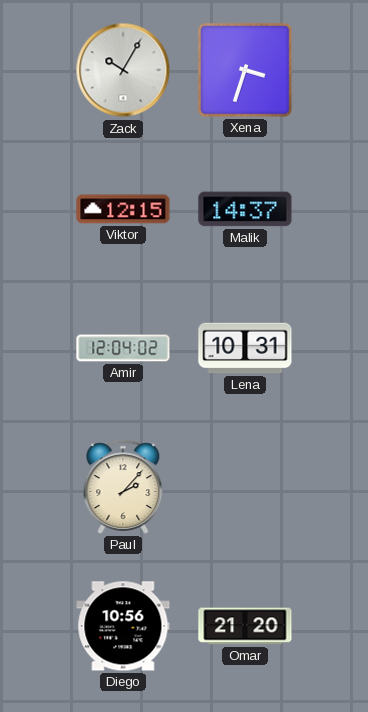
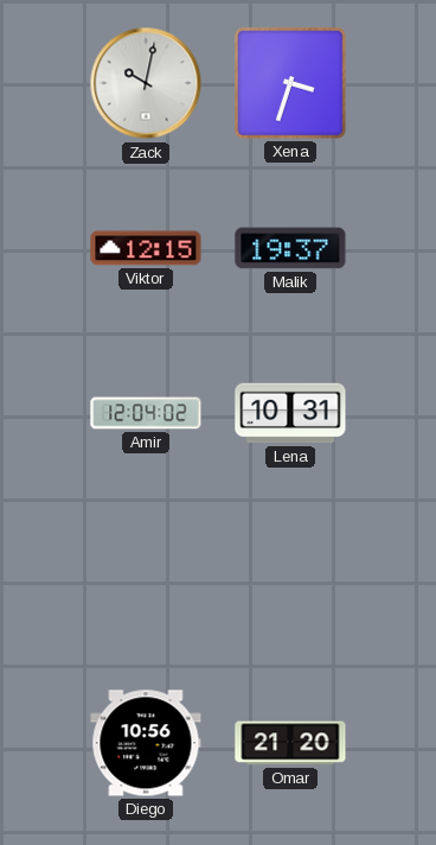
Zack: 10:05 -> 10:02
Malik: 14:37 -> 19:37
Paul: 2:07 -> none
